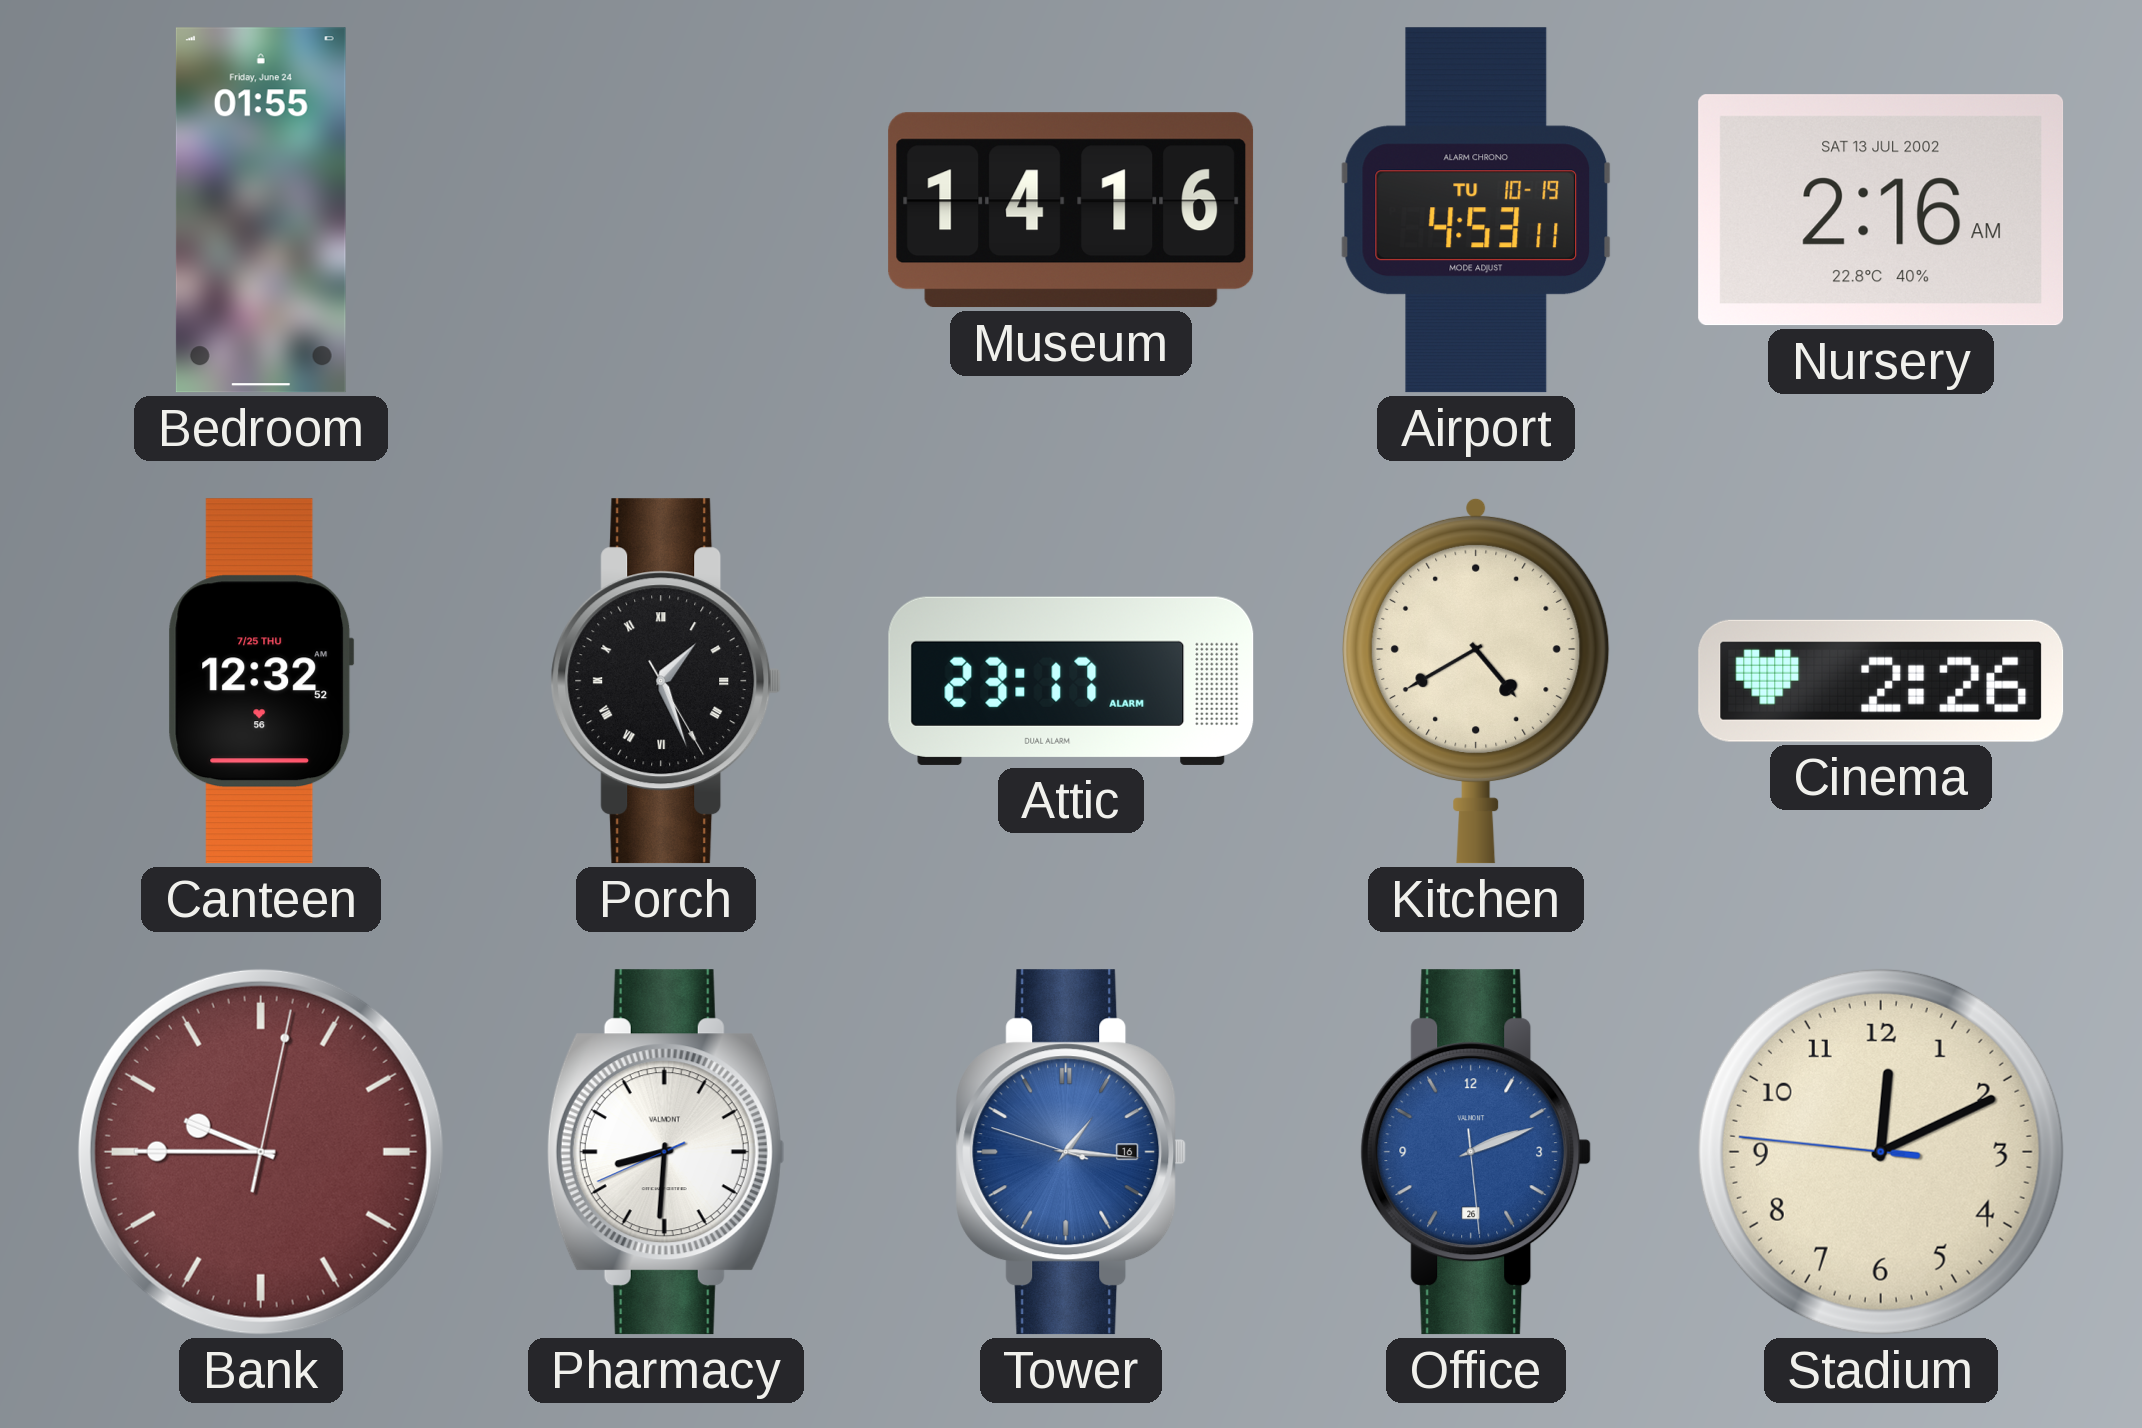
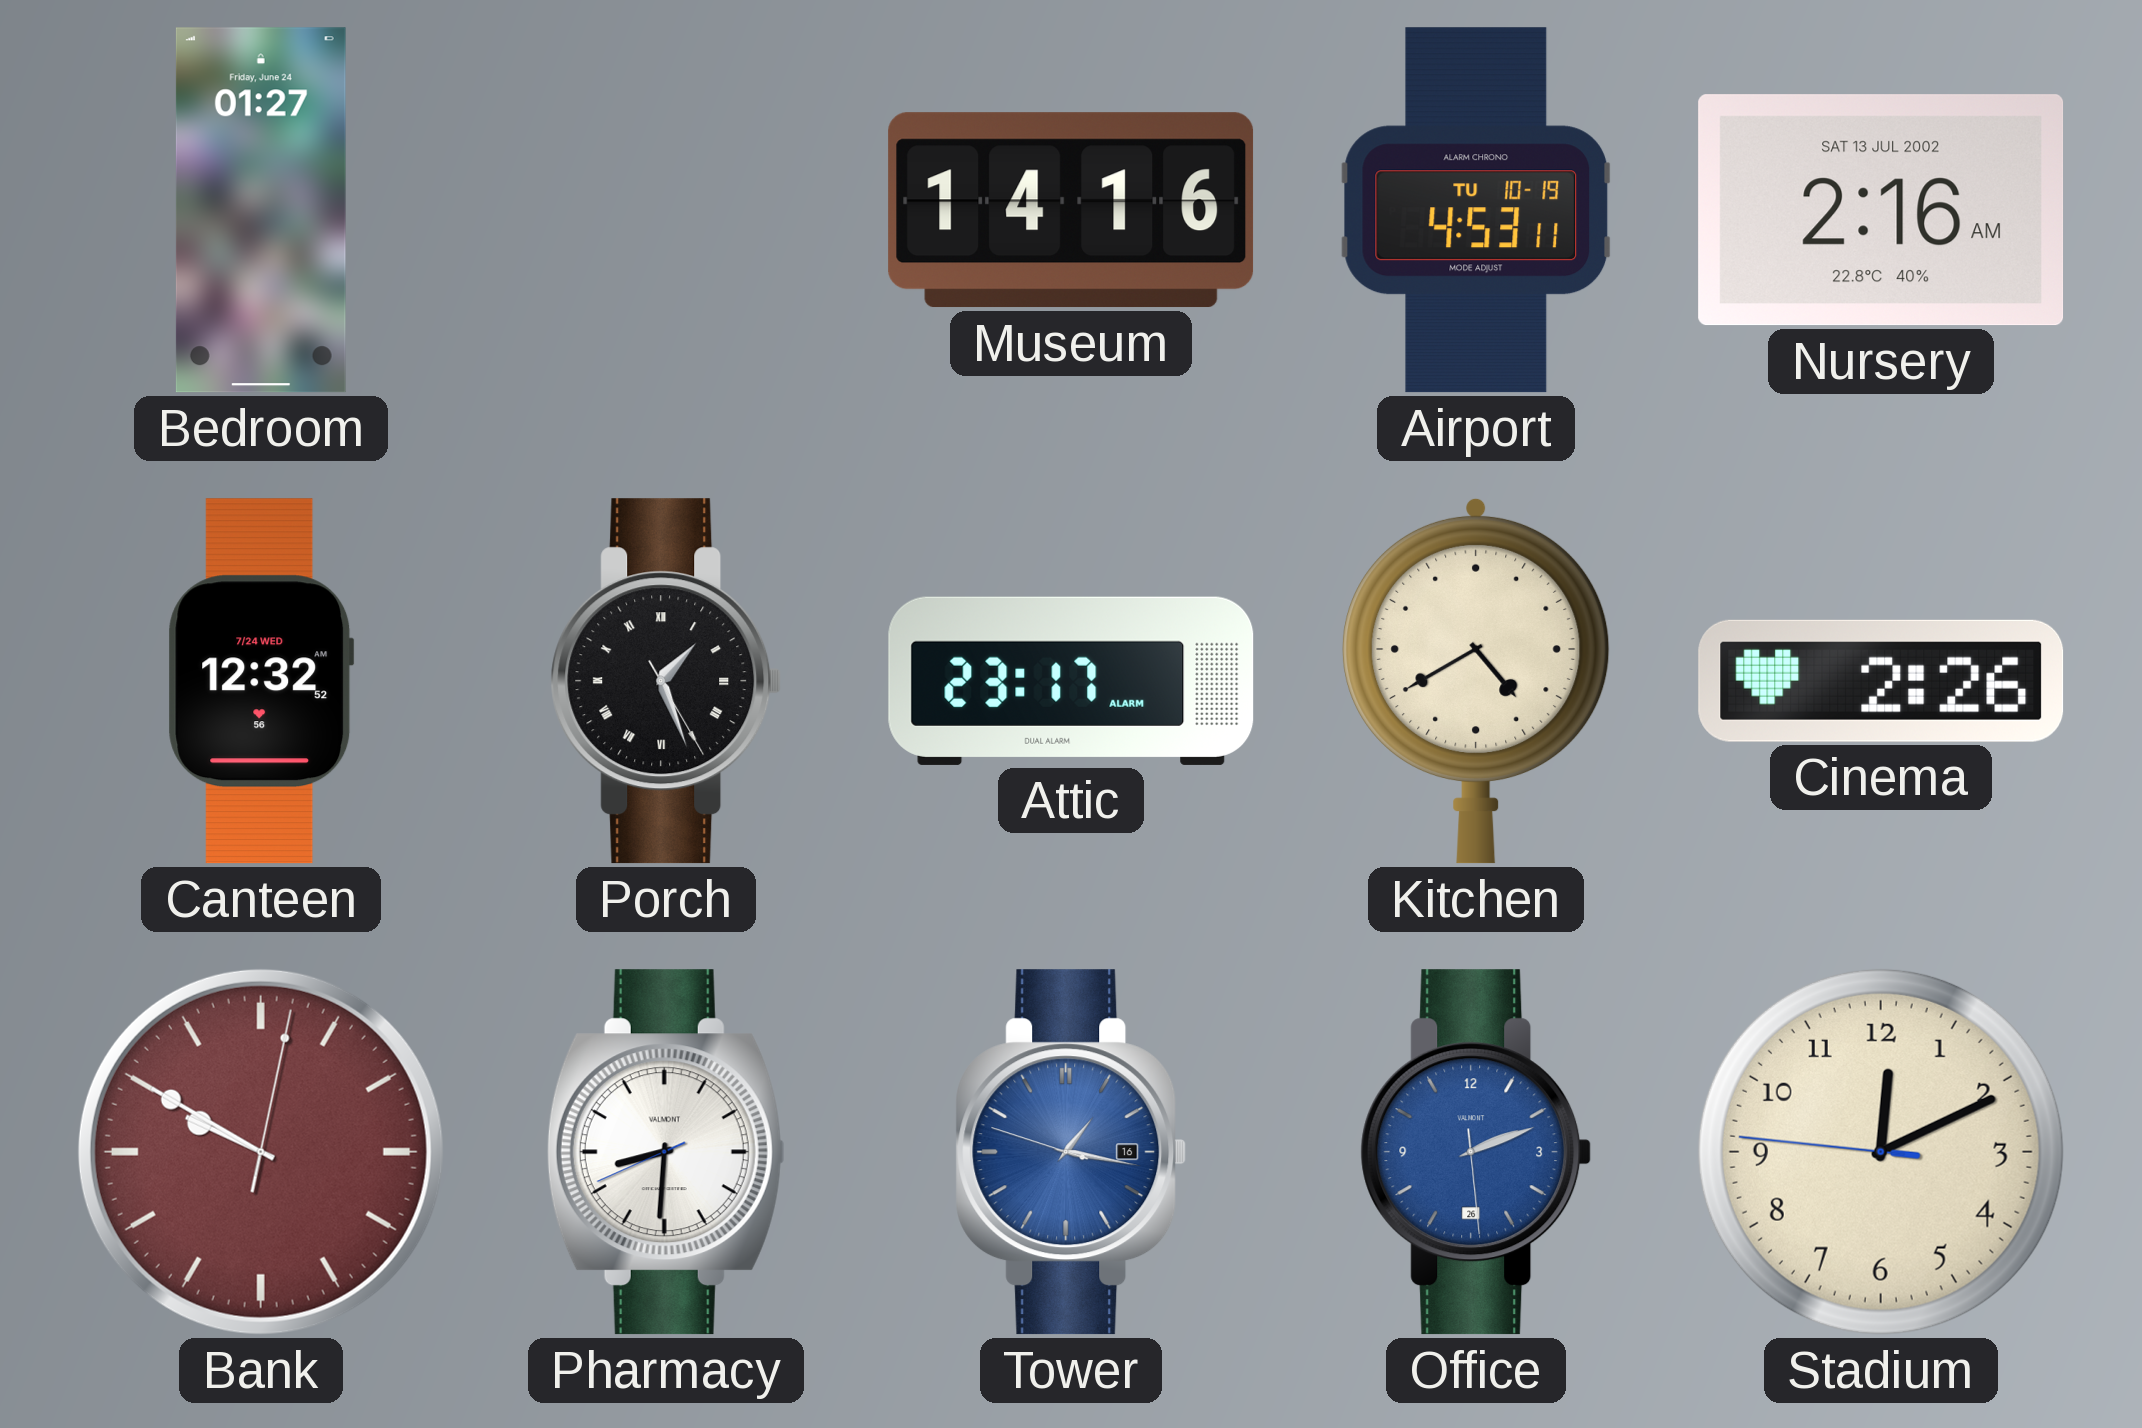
Bedroom: 01:55 -> 01:27
Canteen date: 7/25 THU -> 7/24 WED
Bank: 9:45 -> 9:50
Tower: 1:15 -> 1:16
